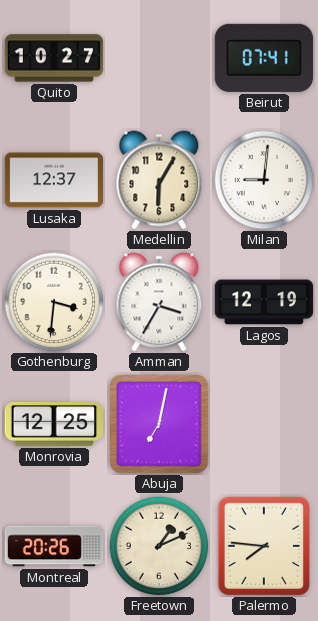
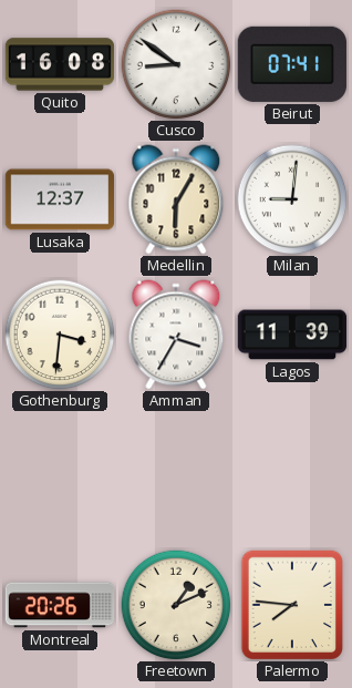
Quito: 10:27 -> 16:08
Cusco: none -> 8:51
Lagos: 12:19 -> 11:39
Monrovia: 12:25 -> none
Abuja: 7:02 -> none
